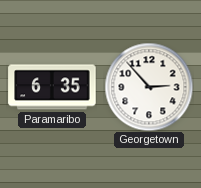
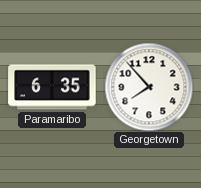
Georgetown: 2:53 -> 7:53
